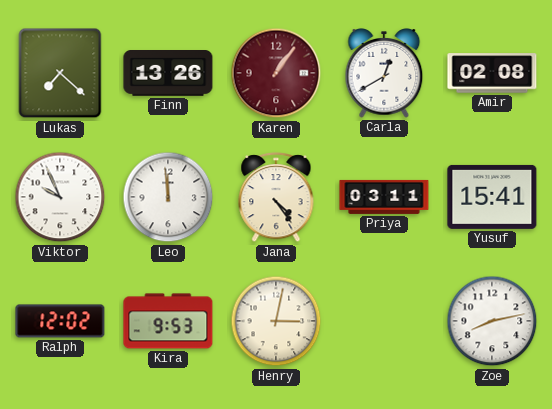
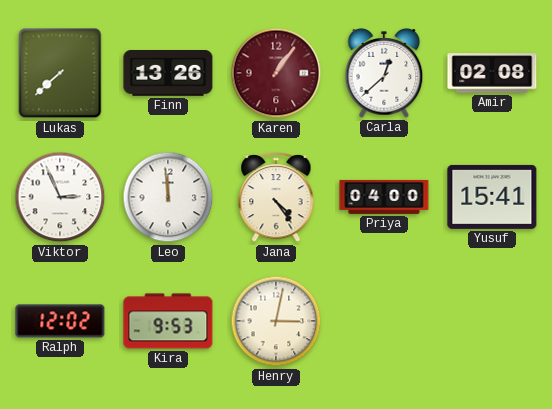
Lukas: 7:22 -> 7:38
Carla: 12:40 -> 12:38
Viktor: 9:56 -> 2:56
Priya: 03:11 -> 04:00
Zoe: 8:13 -> none
